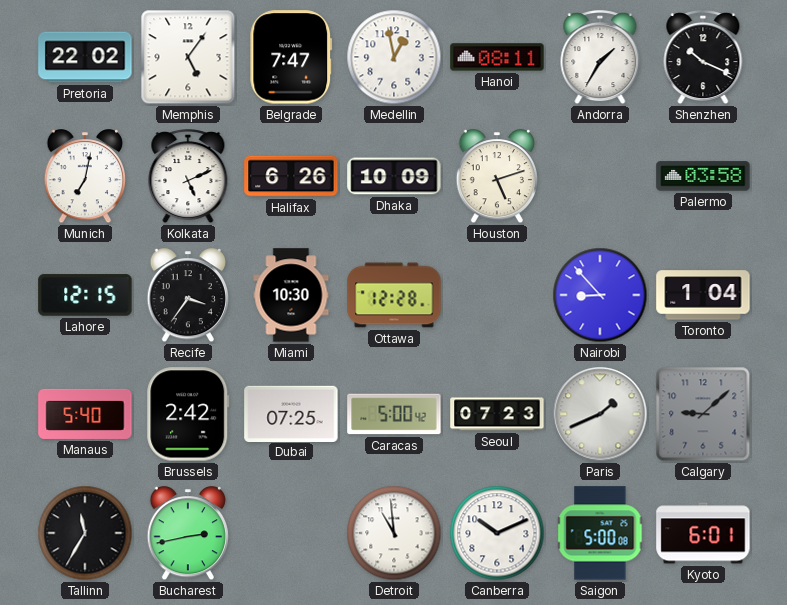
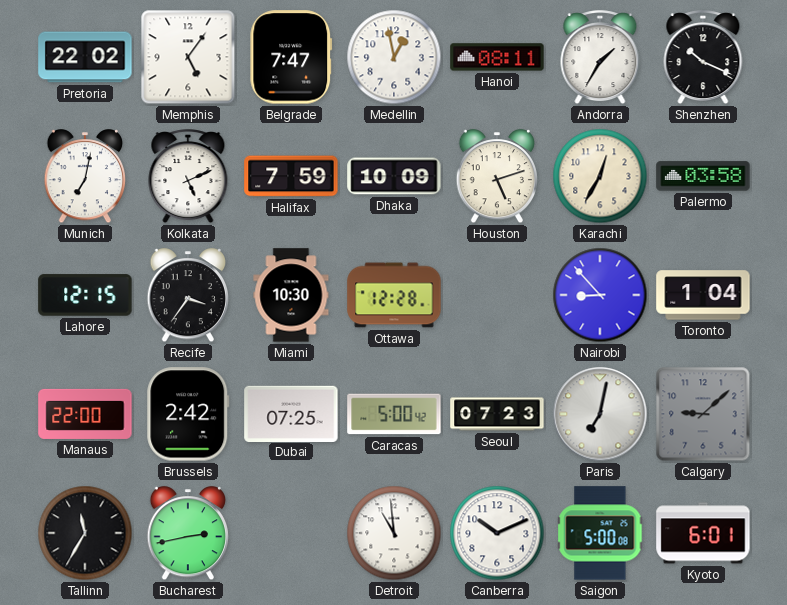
Halifax: 6:26 -> 7:59
Karachi: none -> 12:35
Manaus: 5:40 -> 22:00
Paris: 1:41 -> 7:02
